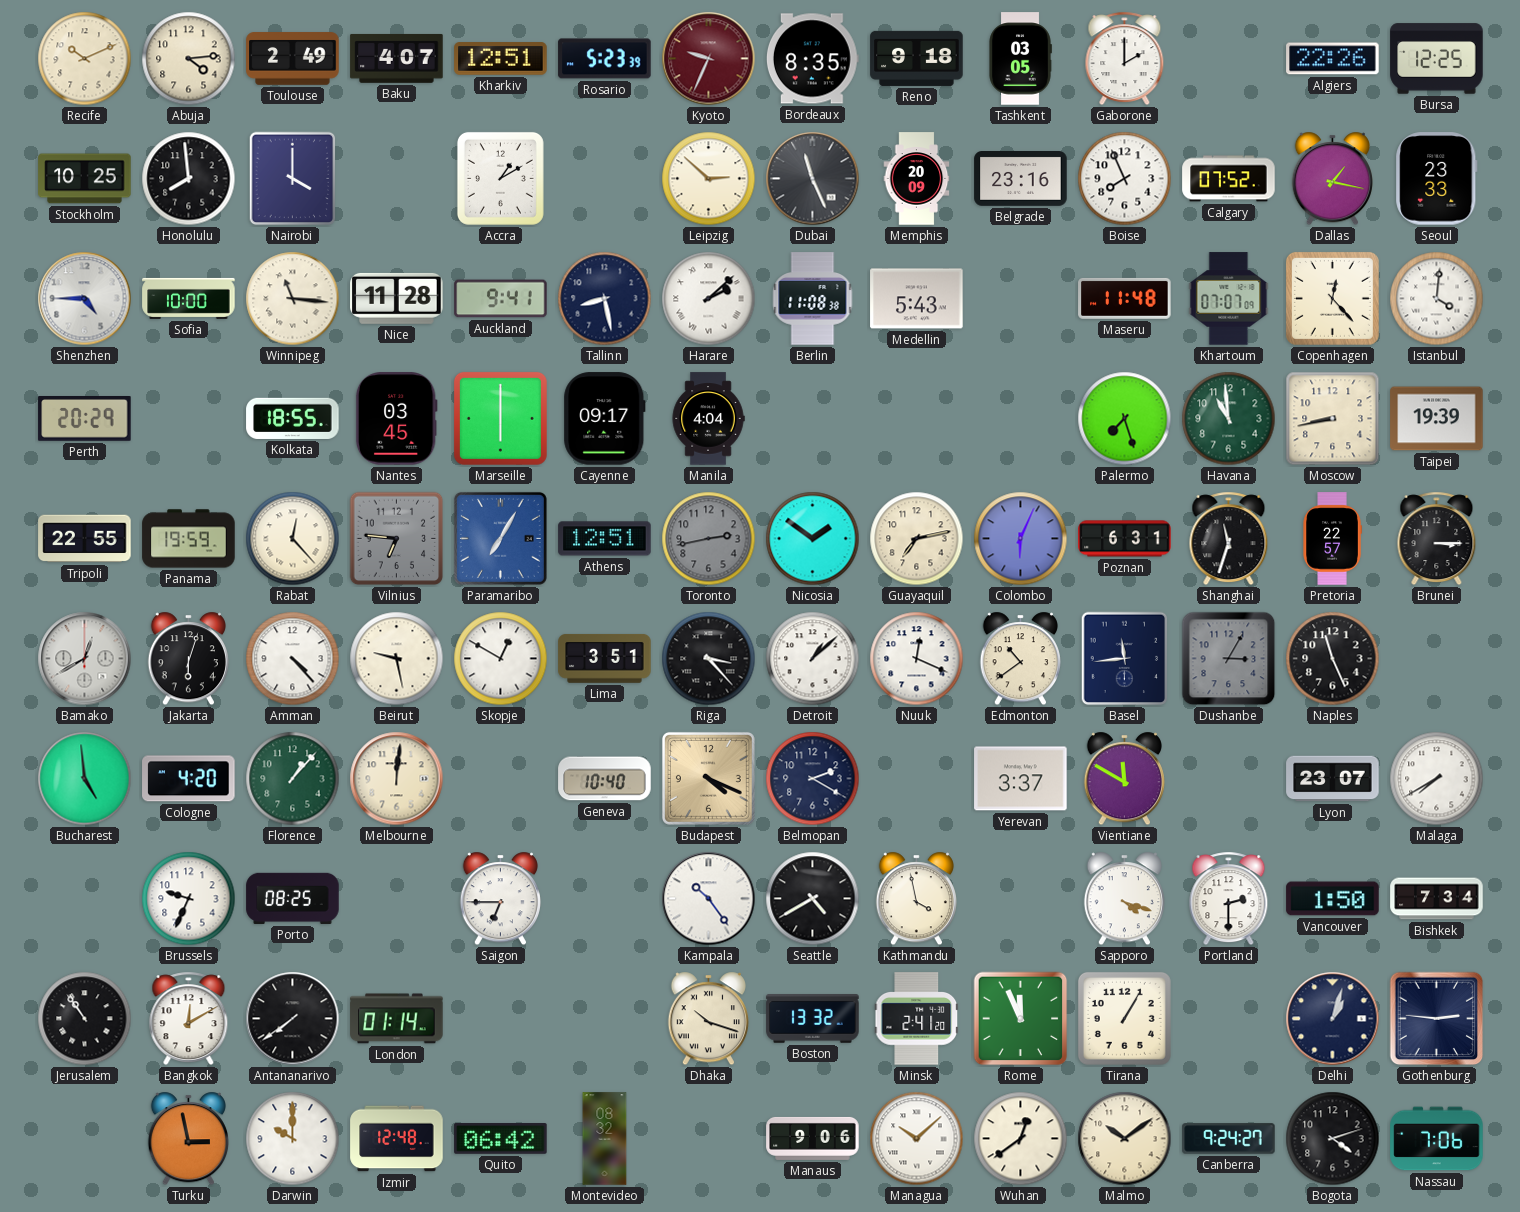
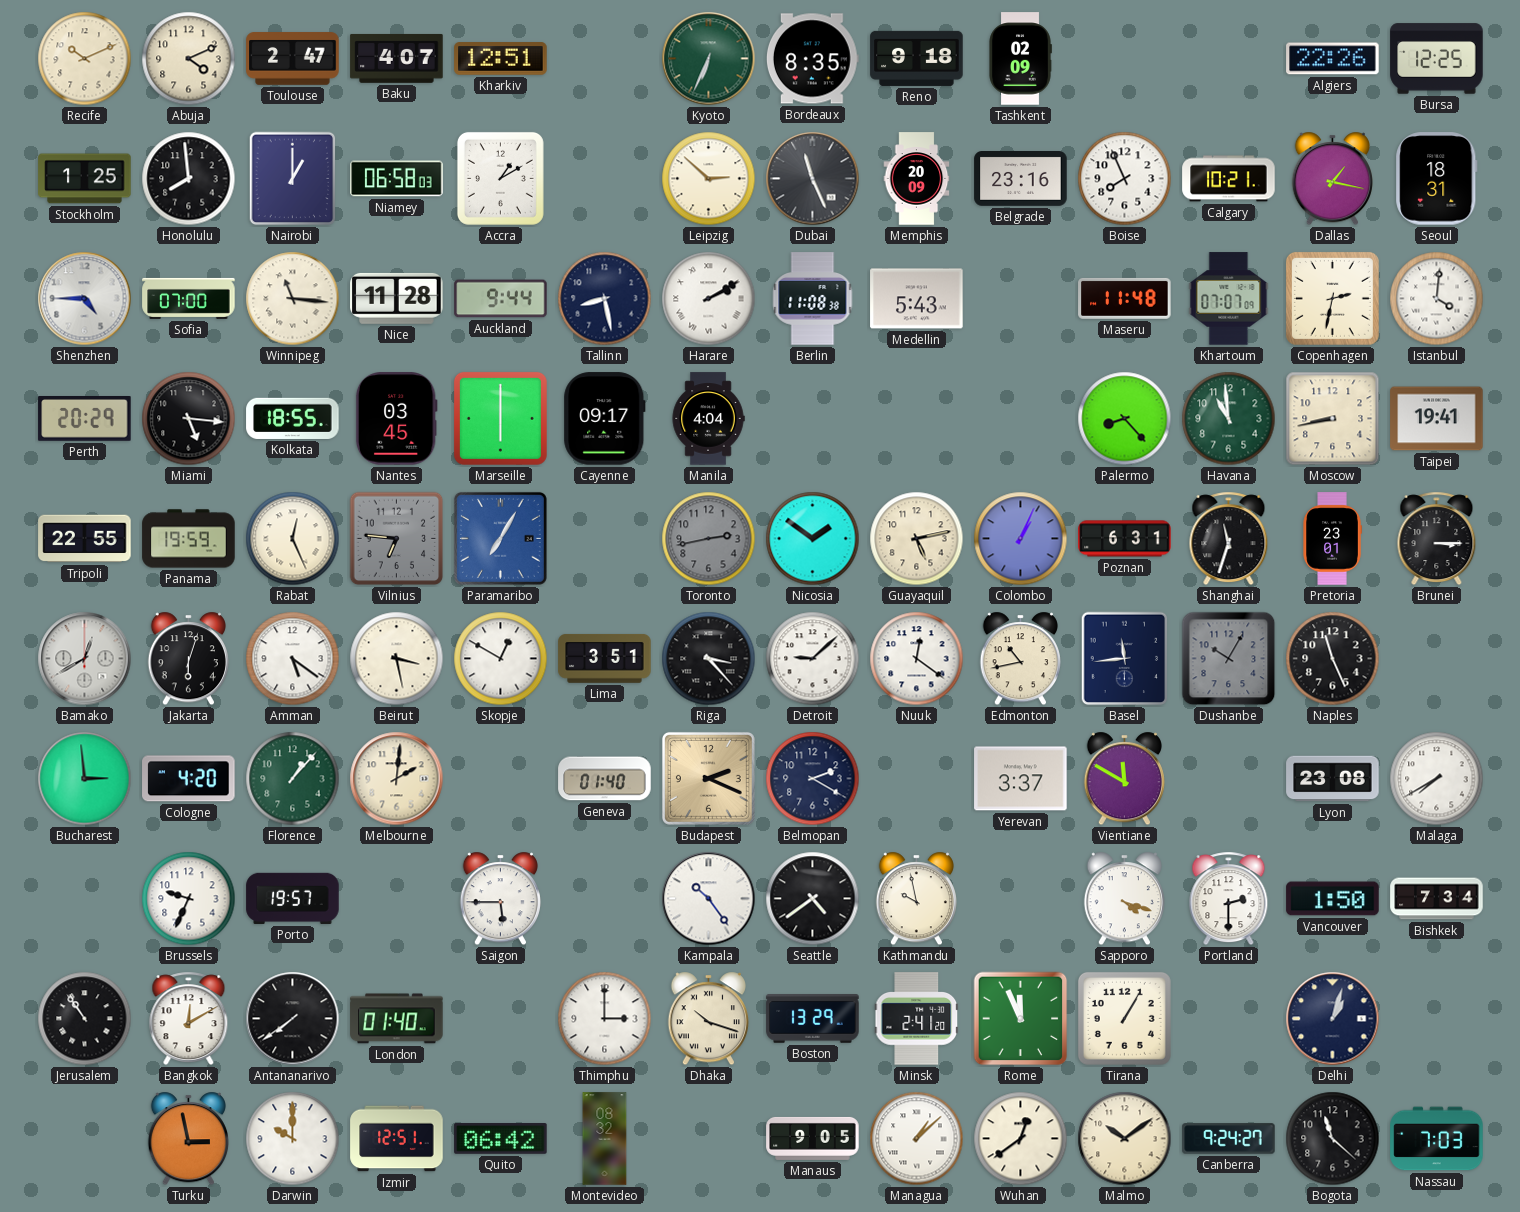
Abuja: 4:14 -> 4:11
Toulouse: 2:49 -> 2:47
Rosario: 5:23 -> none
Kyoto: 9:34 -> 6:34
Kyoto dial: burgundy -> green
Tashkent: 03:05 -> 02:09
Gaborone: 2:00 -> none
Stockholm: 10:25 -> 1:25
Nairobi: 4:00 -> 1:00
Niamey: none -> 06:58
Calgary: 07:52 -> 10:21
Seoul: 23:33 -> 18:31
Sofia: 10:00 -> 07:00
Auckland: 9:41 -> 9:44
Harare: 2:08 -> 2:10
Copenhagen: 12:23 -> 2:32
Miami: none -> 5:16
Palermo: 7:27 -> 8:23
Taipei: 19:39 -> 19:41
Rabat: 12:23 -> 12:26
Athens: 12:51 -> none
Guayaquil: 7:13 -> 5:13
Colombo: 6:04 -> 1:04
Pretoria: 22:57 -> 23:01
Amman: 4:23 -> 5:21
Beirut: 9:28 -> 3:28
Detroit: 1:08 -> 9:08
Nuuk: 12:19 -> 12:21
Edmonton: 10:39 -> 10:43
Dushanbe: 3:05 -> 10:05
Bucharest: 4:59 -> 2:59
Melbourne: 12:01 -> 2:01
Geneva: 10:40 -> 01:40
Budapest: 4:19 -> 2:19
Lyon: 23:07 -> 23:08
Porto: 08:25 -> 19:57
Saigon: 6:45 -> 5:45
Seattle: 4:40 -> 4:39
Kathmandu: 3:58 -> 9:58
London: 01:14 -> 01:40
Thimphu: none -> 3:00
Boston: 13:32 -> 13:29
Gothenburg: 2:46 -> none
Izmir: 12:48 -> 12:51
Manaus: 9:06 -> 9:05
Managua: 10:08 -> 1:08
Bogota: 4:12 -> 11:22
Nassau: 7:06 -> 7:03
